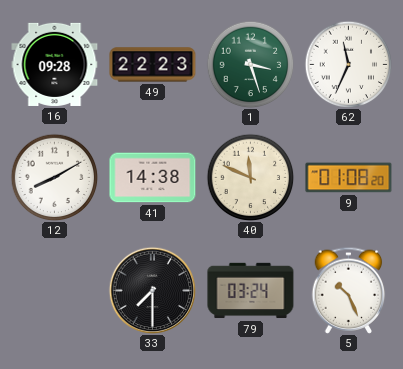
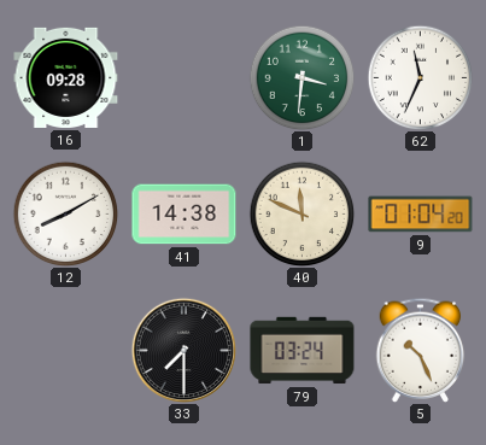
49: 22:23 -> none
1: 3:27 -> 3:31
9: 01:08 -> 01:04
